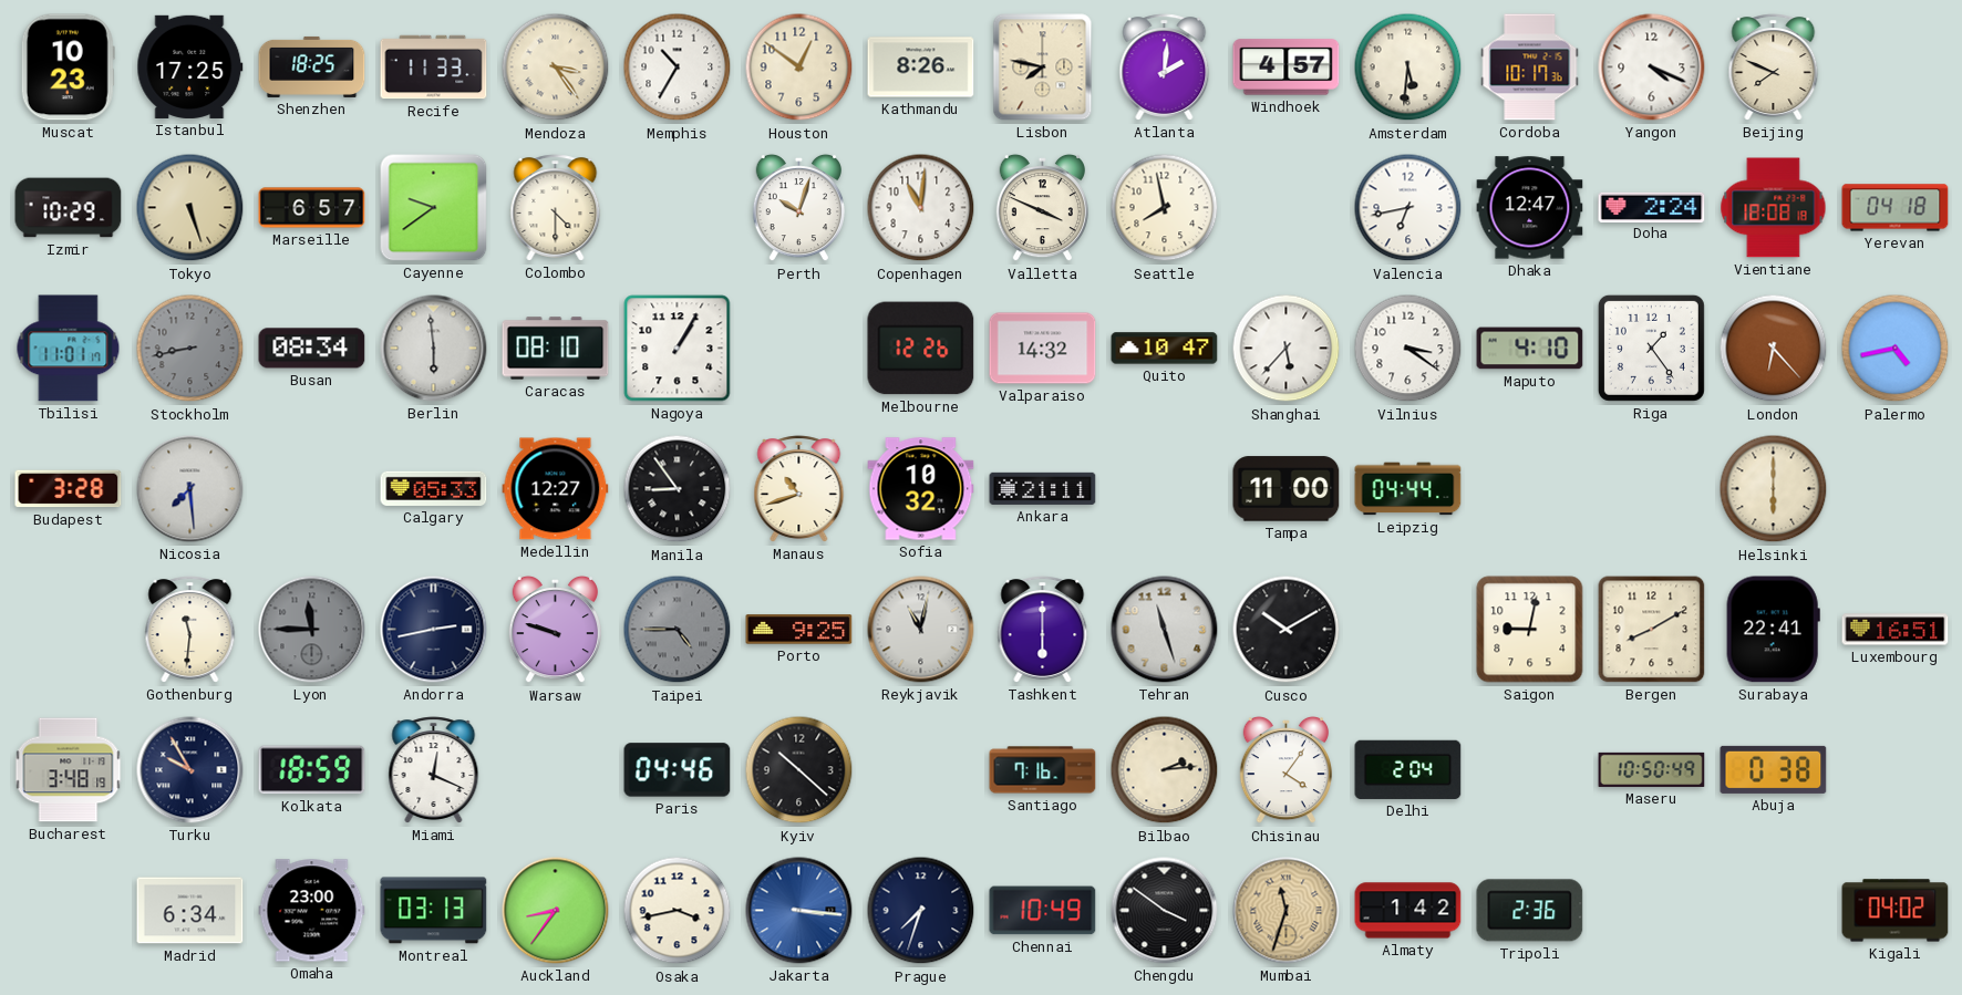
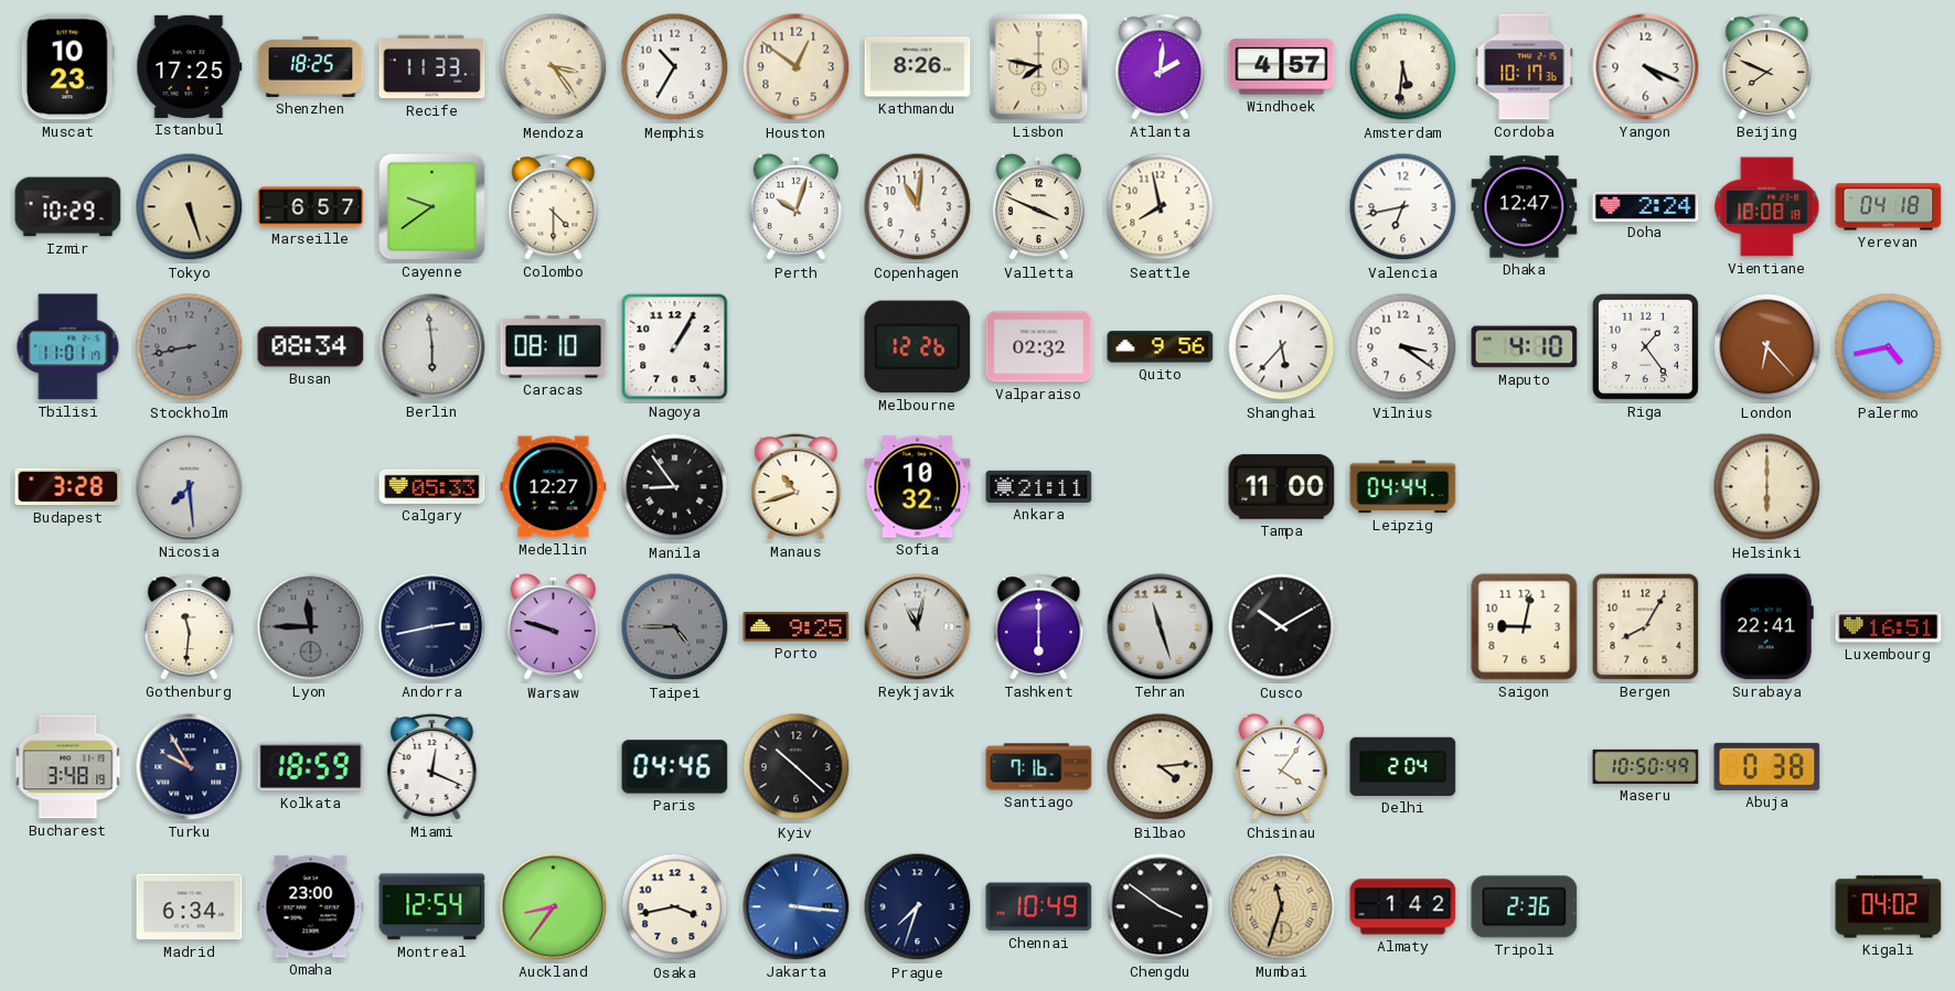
Valparaiso: 14:32 -> 02:32
Quito: 10:47 -> 9:56
Bergen: 8:10 -> 8:05
Bilbao: 2:14 -> 4:14
Montreal: 03:13 -> 12:54
